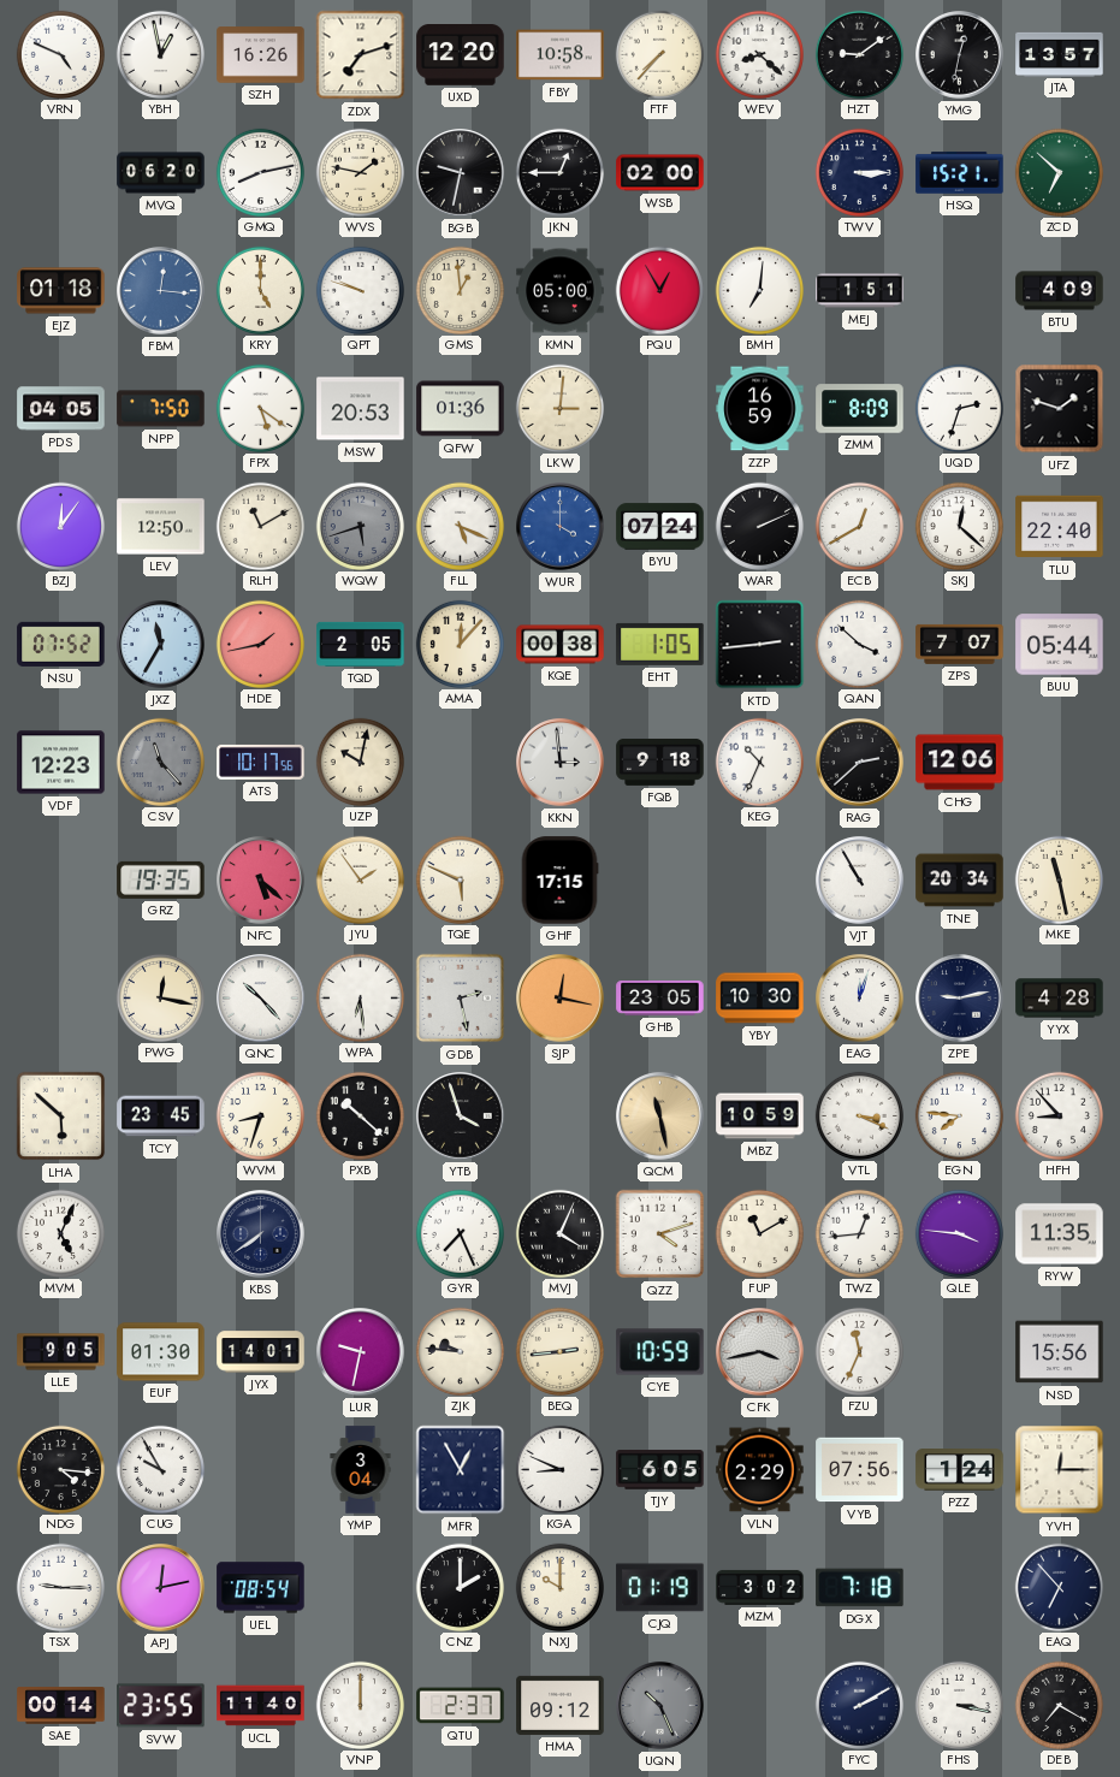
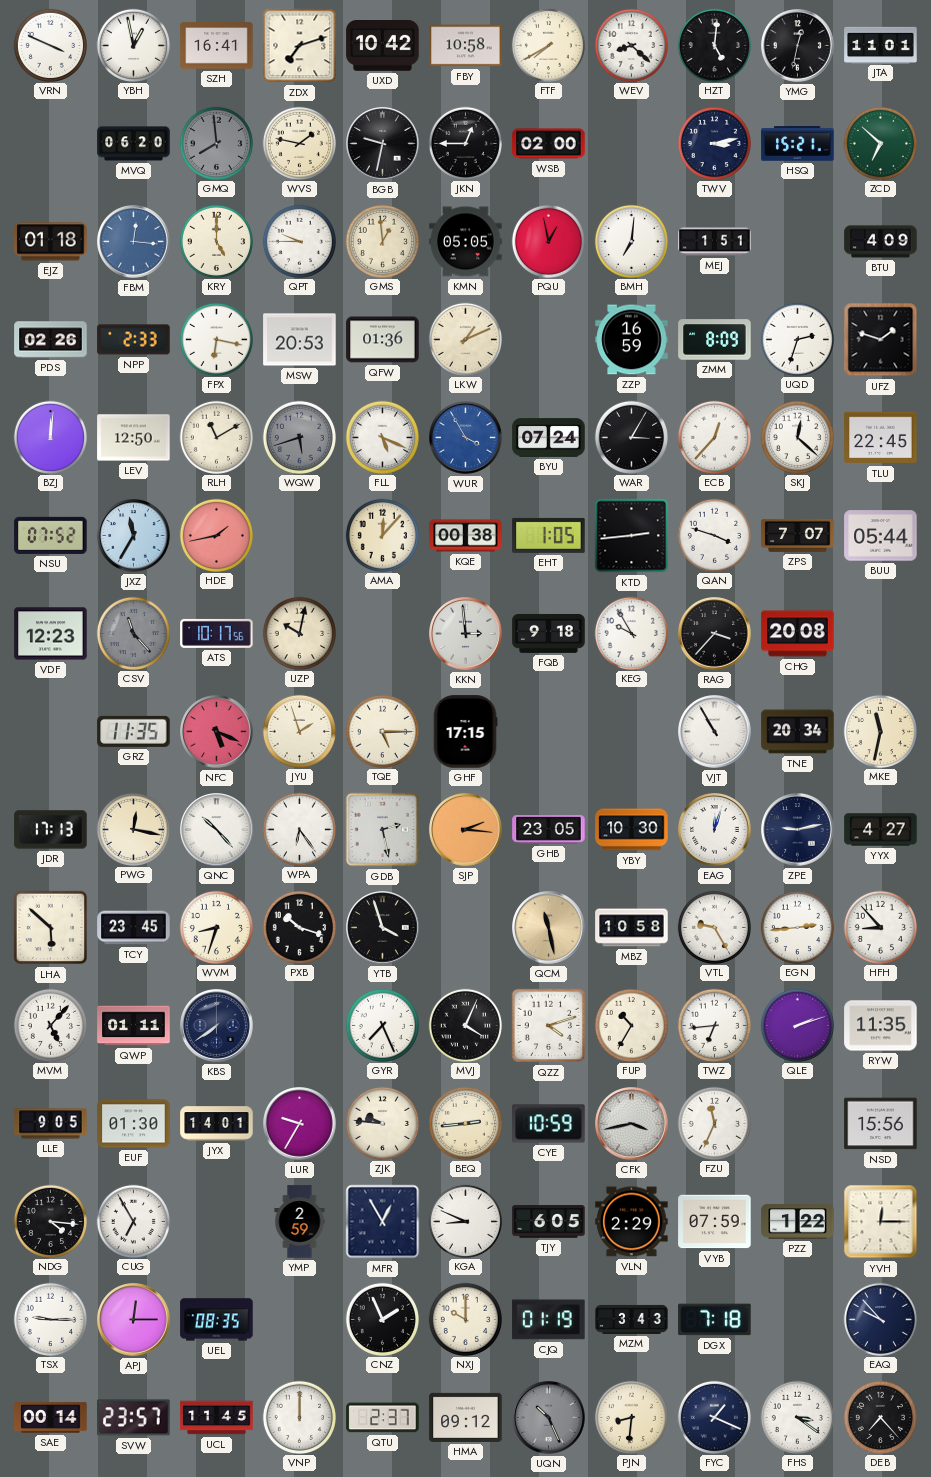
VRN: 4:49 -> 3:49
SZH: 16:26 -> 16:41
UXD: 12:20 -> 10:42
FTF: 7:37 -> 7:40
HZT: 9:09 -> 5:01
JTA: 13:57 -> 11:01
GMQ: 8:13 -> 7:59
GMQ dial: white -> grey
TWV: 3:15 -> 3:13
QPT: 9:48 -> 9:45
KMN: 05:00 -> 05:05
PQU: 12:55 -> 12:58
PDS: 04:05 -> 02:26
NPP: 7:50 -> 2:33
FPX: 5:21 -> 6:17
LKW: 3:01 -> 1:11
BZJ: 12:06 -> 12:01
WUR: 4:00 -> 3:55
WAR: 2:11 -> 3:05
ECB: 12:40 -> 12:37
TLU: 22:40 -> 22:45
TQD: 2:05 -> none
QAN: 3:52 -> 3:48
KEG: 10:34 -> 9:55
RAG: 2:38 -> 3:37
CHG: 12:06 -> 20:08
GRZ: 19:35 -> 11:35
NFC: 5:22 -> 5:19
JYU: 1:54 -> 1:57
TQE: 5:49 -> 5:15
MKE: 11:28 -> 11:32
JDR: none -> 17:13
WPA: 6:29 -> 6:24
SJP: 12:17 -> 2:16
YYX: 4:28 -> 4:27
PXB: 10:22 -> 10:18
MBZ: 10:59 -> 10:58
VTL: 3:19 -> 9:25
EGN: 7:46 -> 2:44
MVM: 5:04 -> 5:07
QWP: none -> 01:11
FUP: 11:10 -> 10:35
TWZ: 12:44 -> 6:44
QLE: 3:46 -> 2:12
LUR: 9:32 -> 9:35
CUG: 9:55 -> 6:55
YMP: 3:04 -> 2:59
VYB: 07:56 -> 07:59
PZZ: 1:24 -> 1:22
APJ: 12:13 -> 12:15
UEL: 08:54 -> 08:35
CNZ: 2:00 -> 1:56
MZM: 3:02 -> 3:43
EAQ: 6:53 -> 9:53
SVW: 23:55 -> 23:57
UCL: 11:40 -> 11:45
PJN: none -> 8:31
FYC: 2:10 -> 1:19
FHS: 3:17 -> 3:21
DEB: 7:20 -> 7:23
